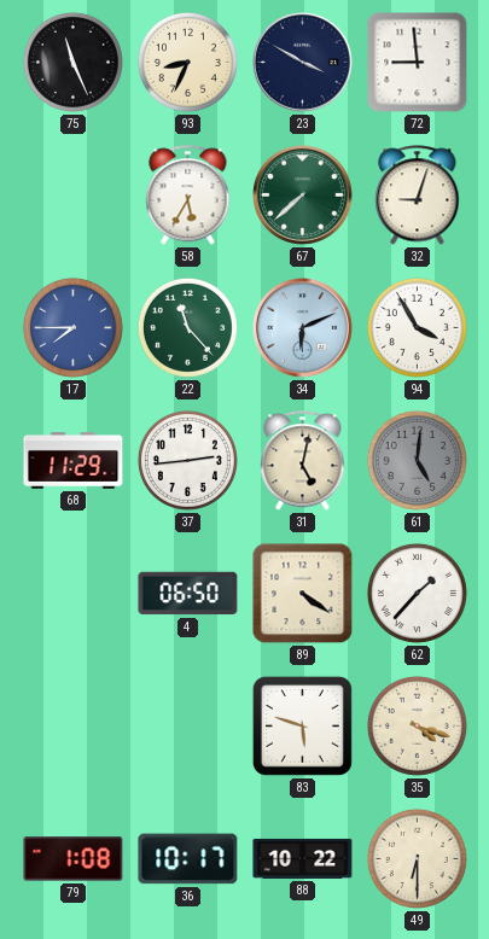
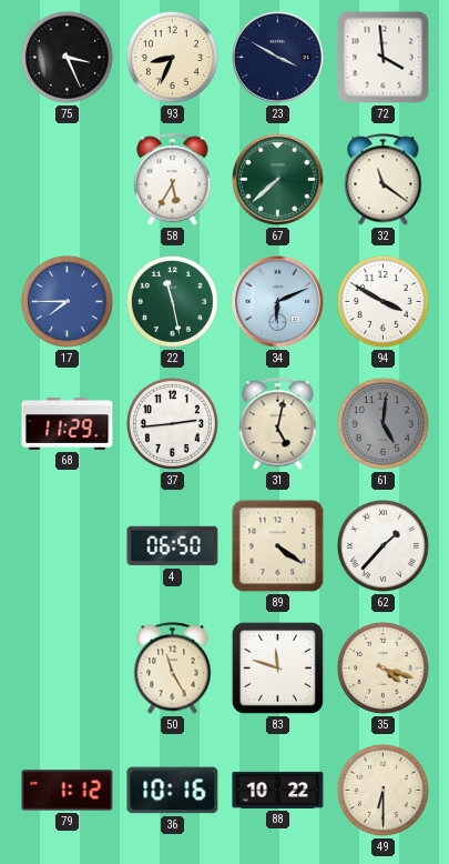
75: 11:26 -> 3:26
72: 8:59 -> 3:59
32: 9:03 -> 11:21
22: 11:23 -> 11:28
94: 3:55 -> 3:50
50: none -> 11:25
83: 5:48 -> 11:48
79: 1:08 -> 1:12
36: 10:17 -> 10:16
